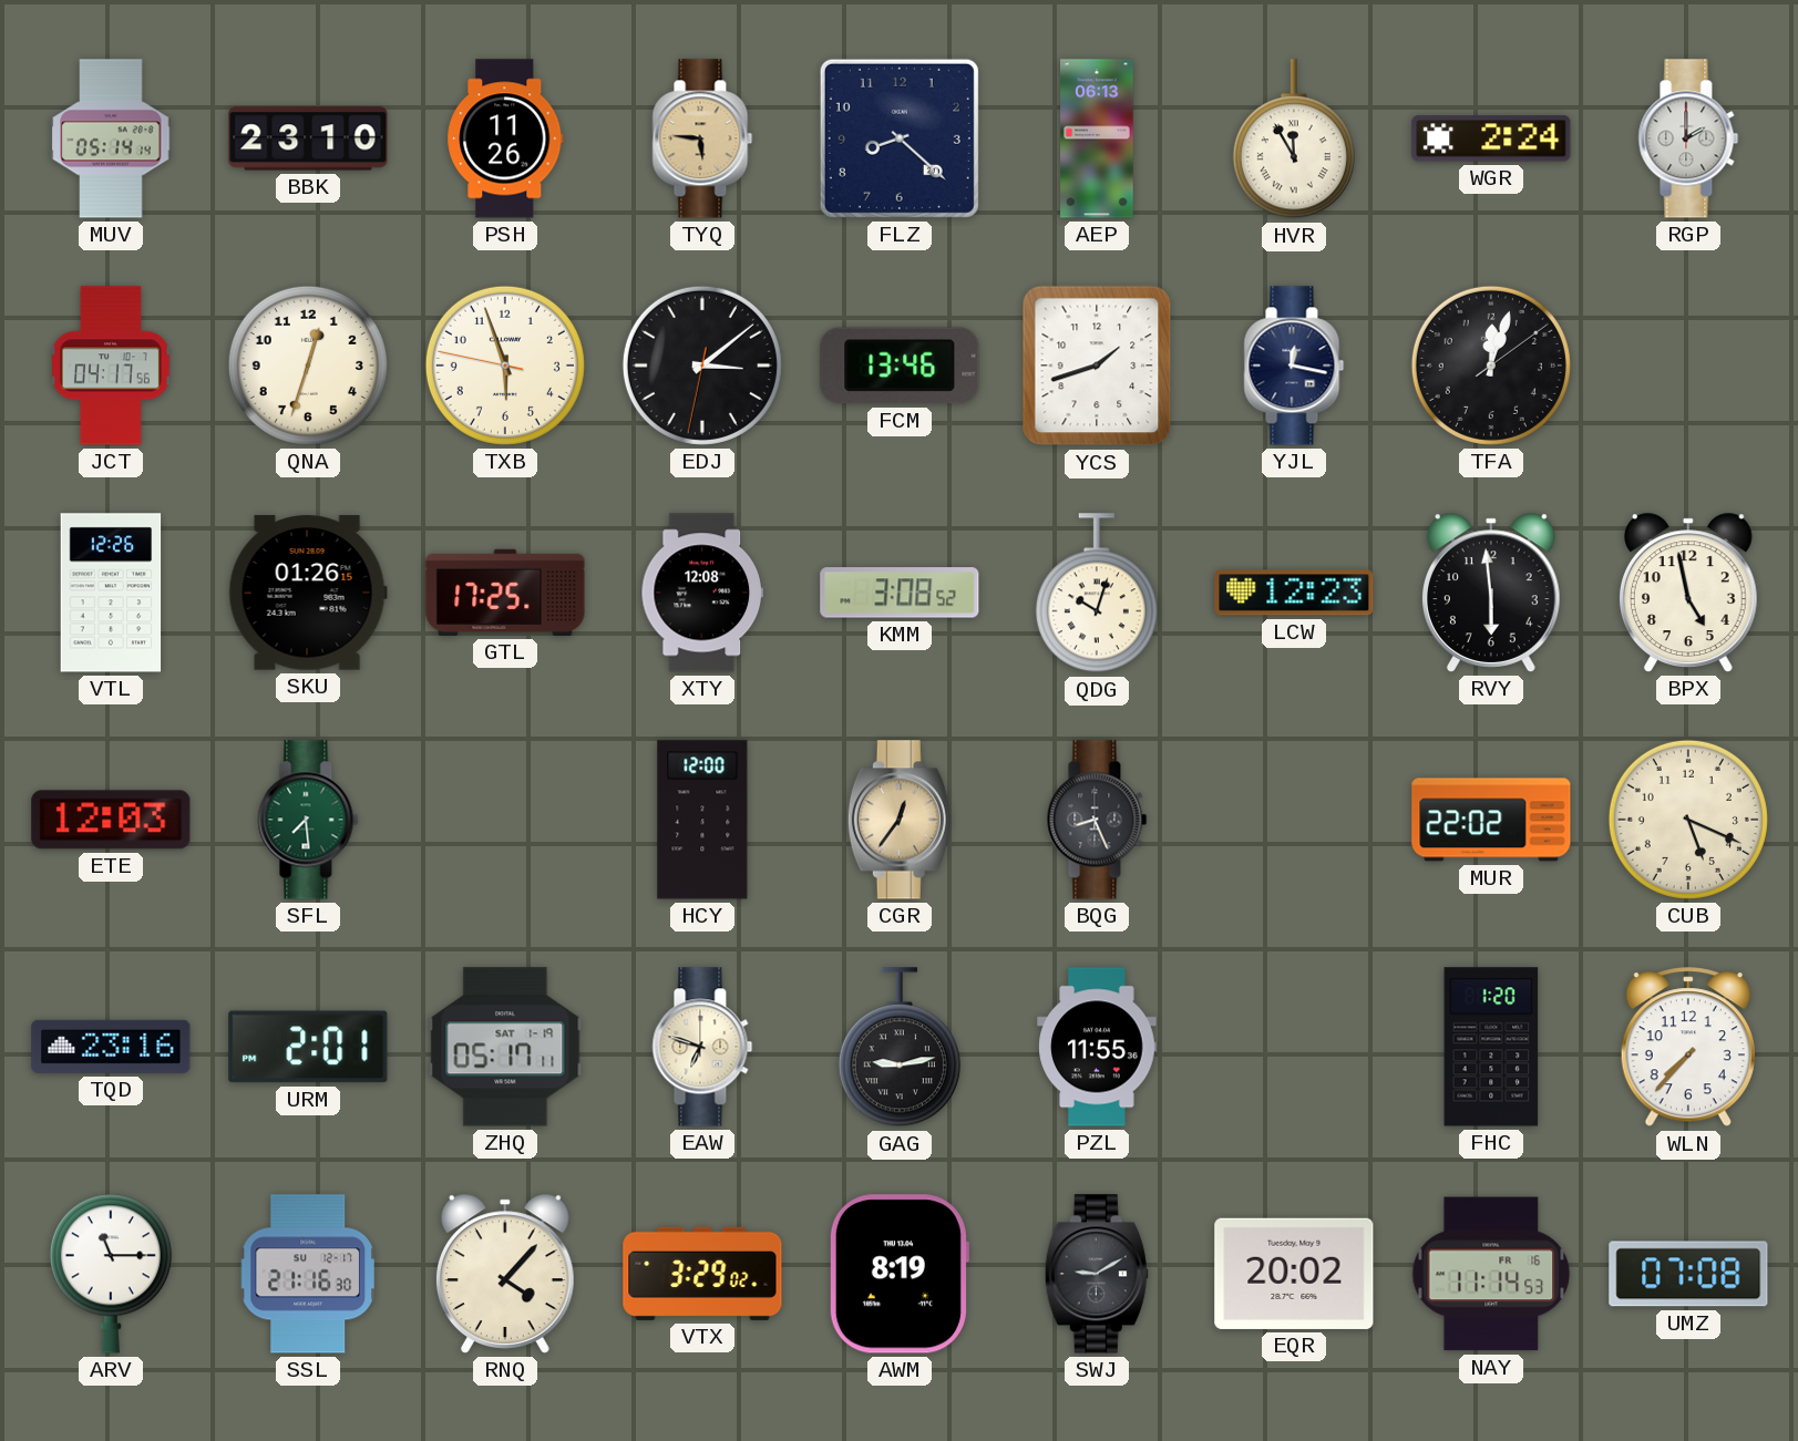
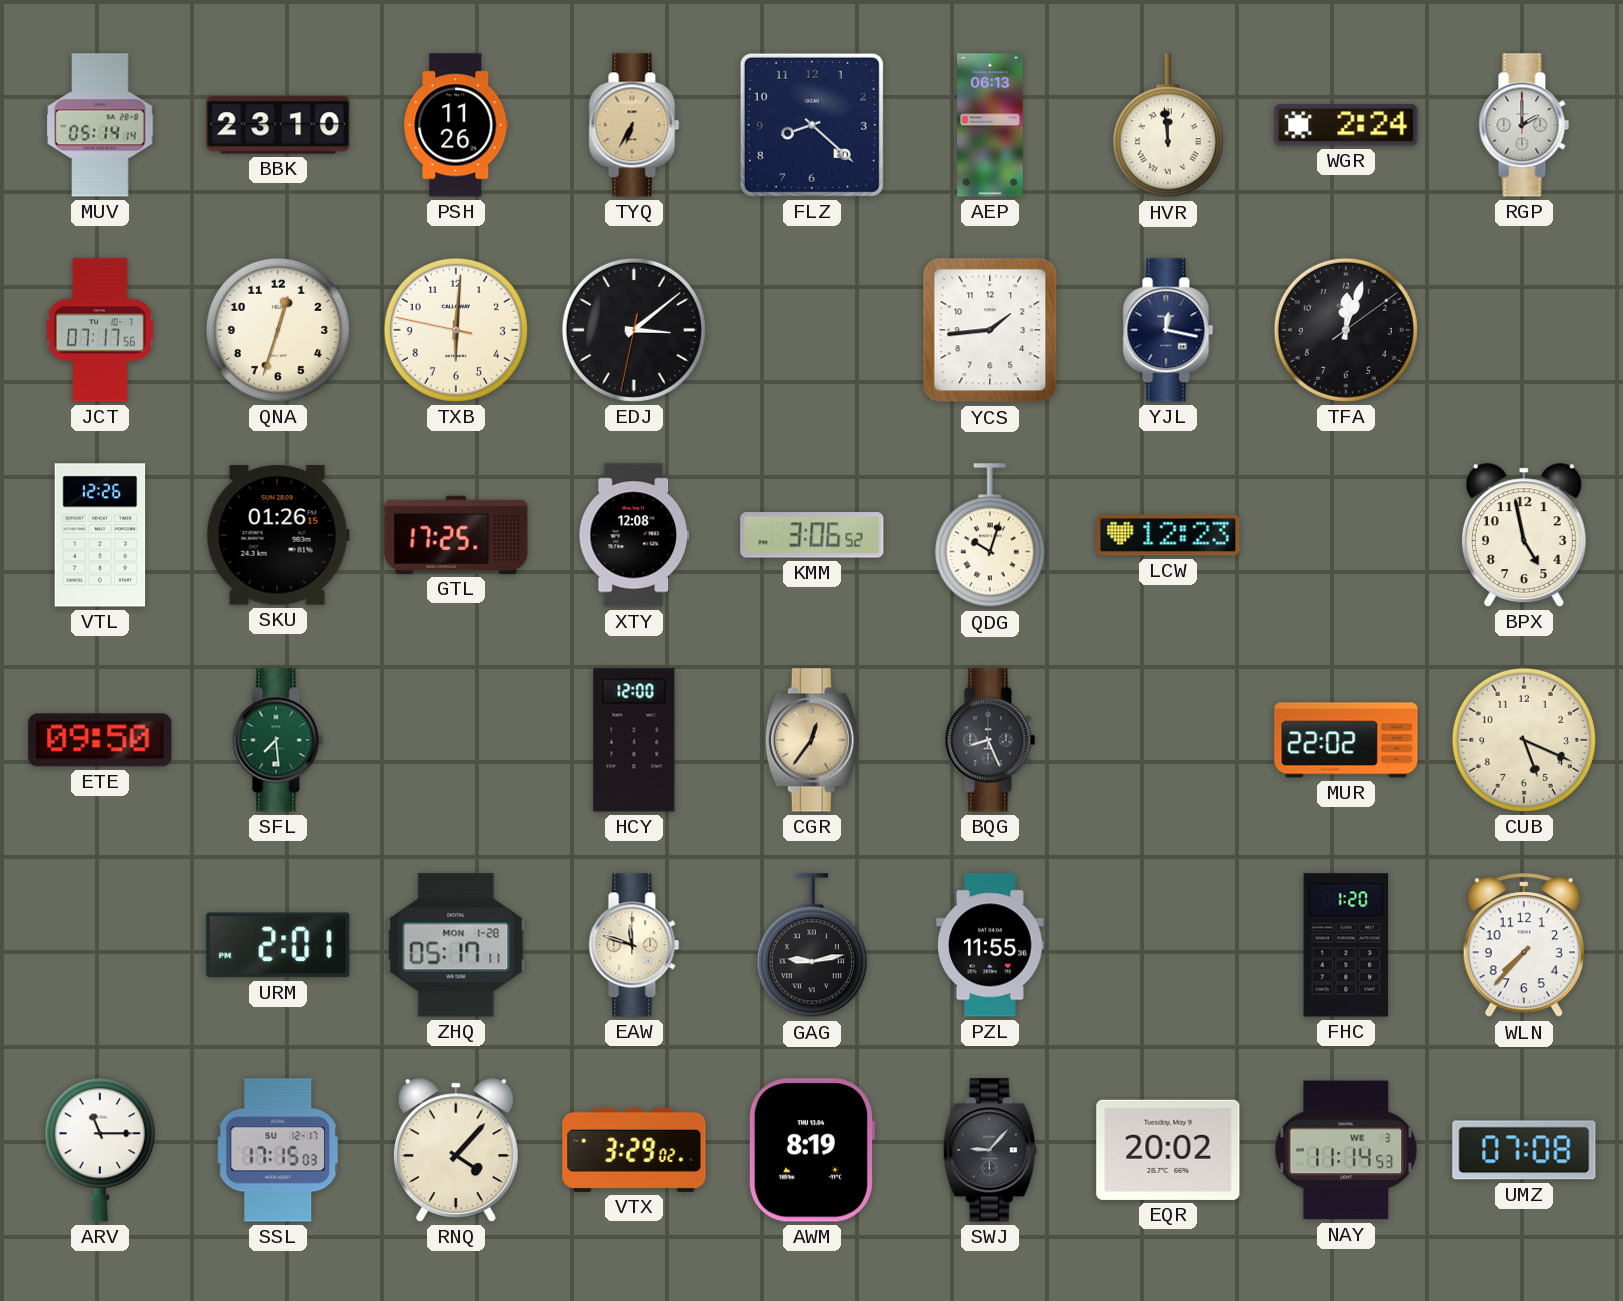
TYQ: 5:46 -> 6:35
HVR: 11:55 -> 11:59
JCT: 04:17 -> 07:17
TXB: 5:56 -> 6:00
FCM: 13:46 -> none
YCS: 1:42 -> 1:44
KMM: 3:08 -> 3:06
RVY: 5:59 -> none
ETE: 12:03 -> 09:50
TQD: 23:16 -> none
ZHQ date: SAT 1-19 -> MON 1-28
EAW: 6:48 -> 11:48
SSL: 21:16 -> 17:15
SWJ: 9:10 -> 9:07
NAY date: FR 16 -> WE 3
